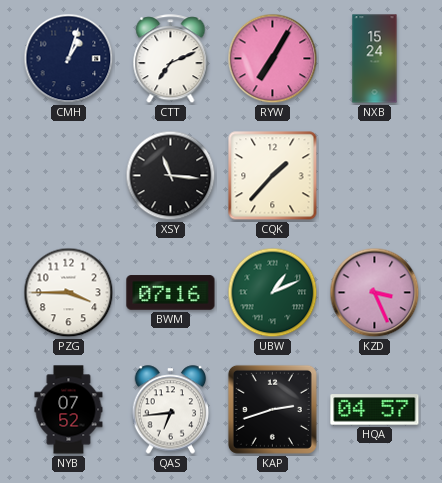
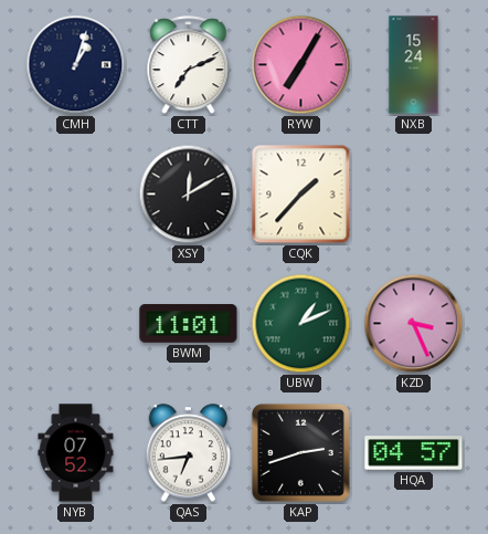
XSY: 11:16 -> 12:10
PZG: 3:45 -> none
BWM: 07:16 -> 11:01
